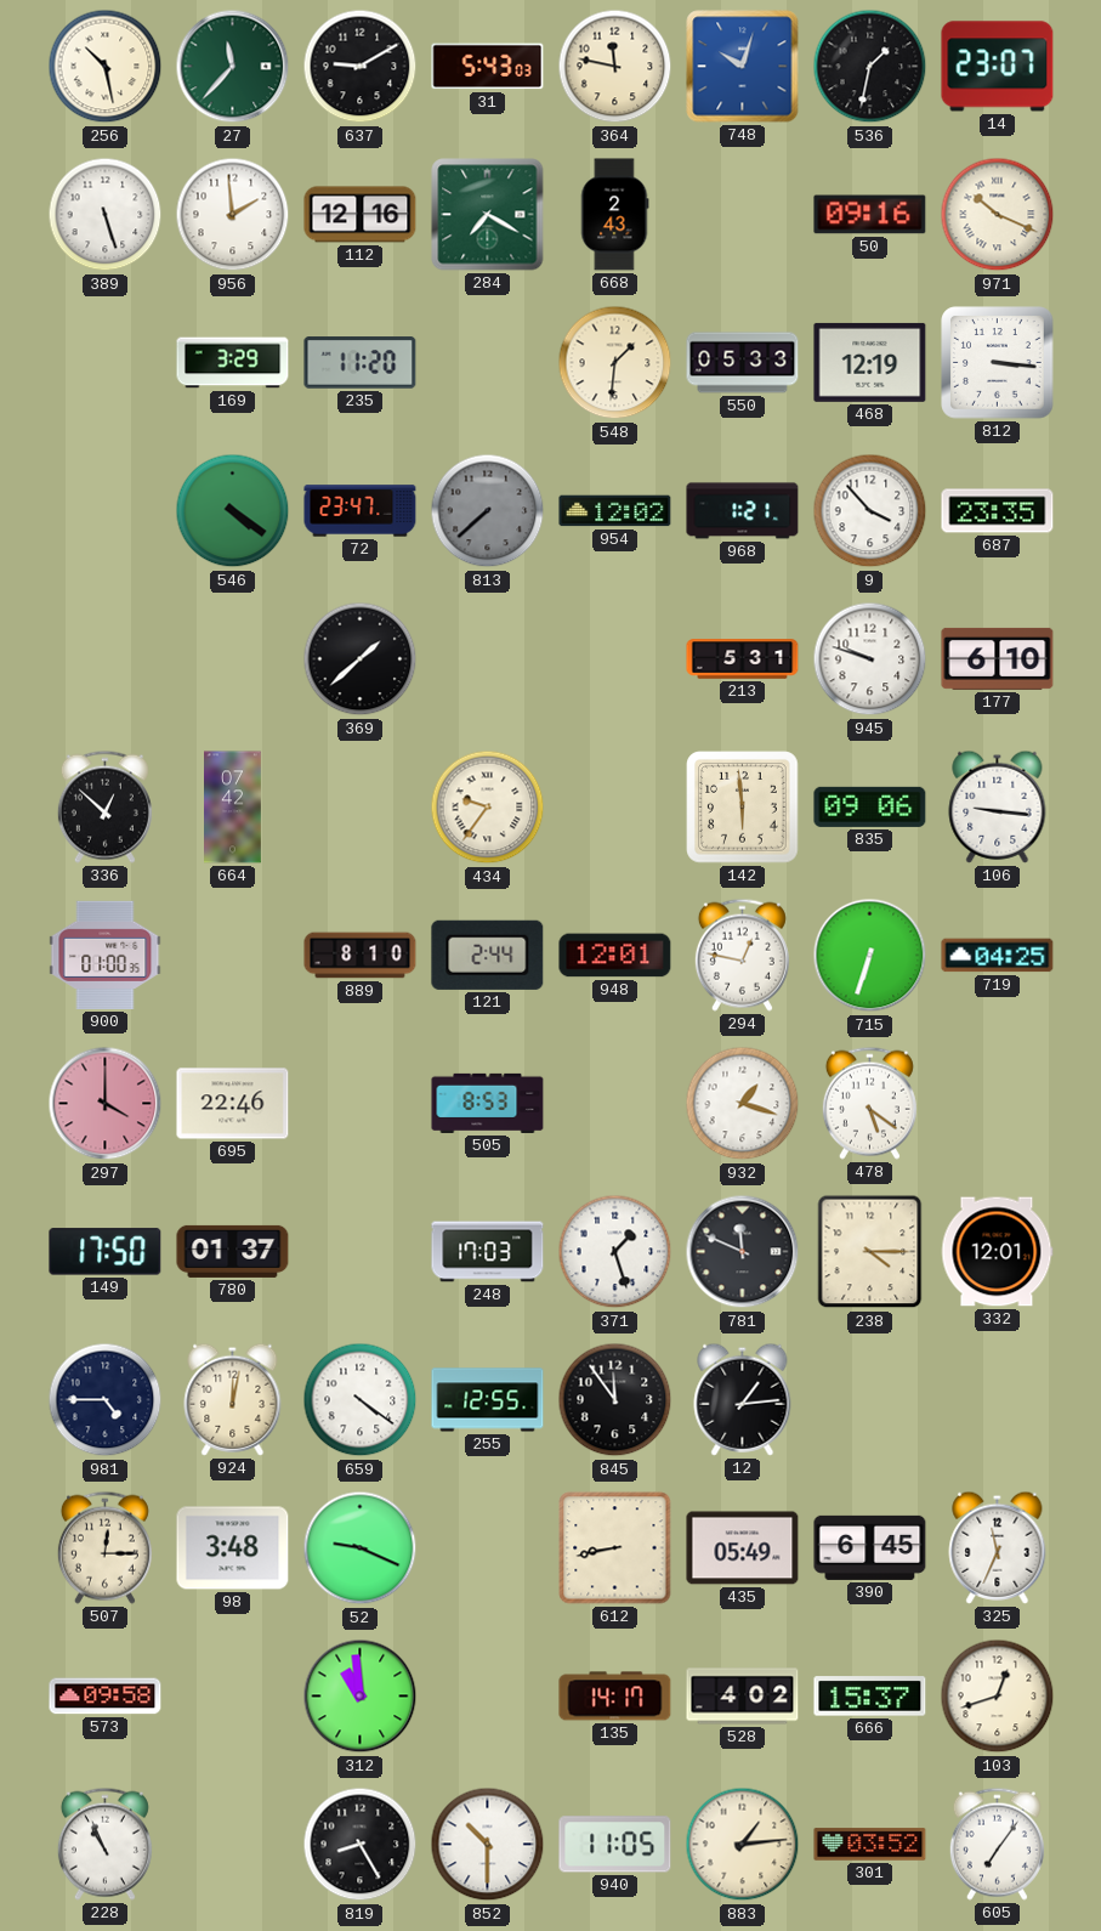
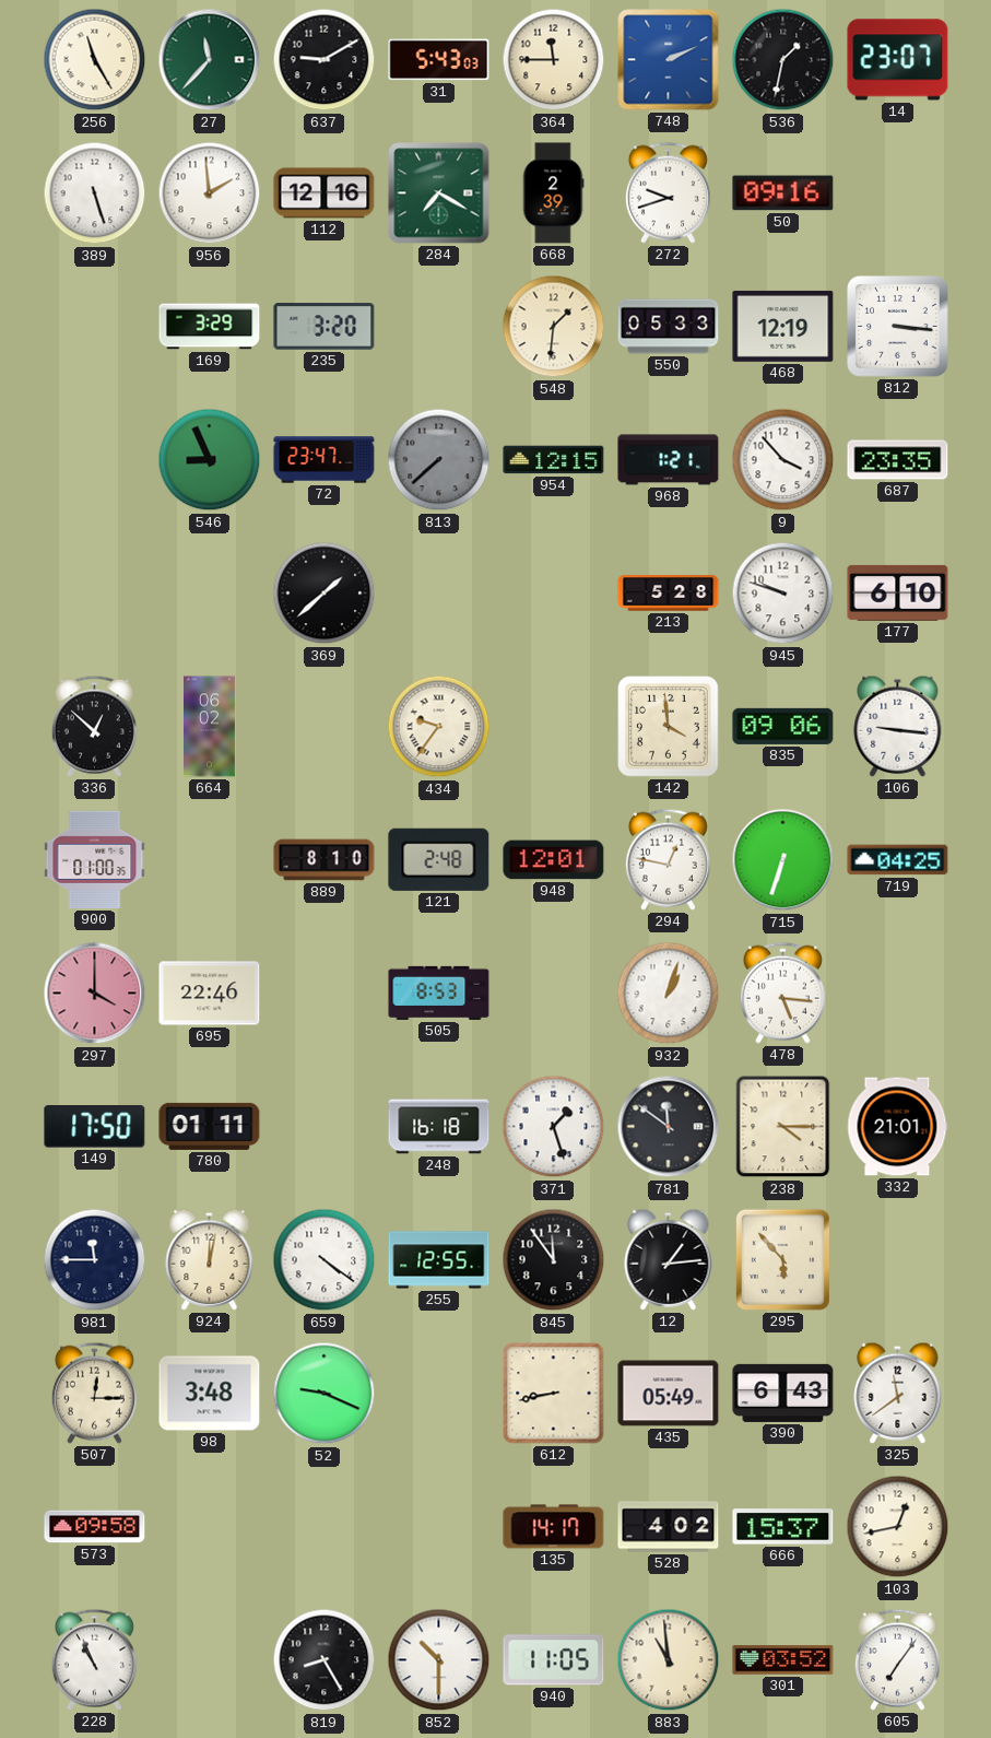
256: 10:28 -> 11:25
364: 11:47 -> 11:45
748: 10:03 -> 2:11
668: 2:43 -> 2:39
272: none -> 9:42
971: 10:19 -> none
235: 11:20 -> 3:20
546: 4:21 -> 8:56
954: 12:02 -> 12:15
213: 5:31 -> 5:28
664: 07:42 -> 06:02
142: 5:59 -> 3:59
121: 2:44 -> 2:48
932: 1:18 -> 1:03
478: 5:21 -> 5:16
780: 01:37 -> 01:11
248: 17:03 -> 16:18
781: 11:49 -> 11:51
332: 12:01 -> 21:01
981: 4:45 -> 11:45
295: none -> 5:53
390: 6:45 -> 6:43
325: 11:34 -> 11:39
312: 10:59 -> none
103: 12:42 -> 12:43
883: 1:14 -> 10:59
